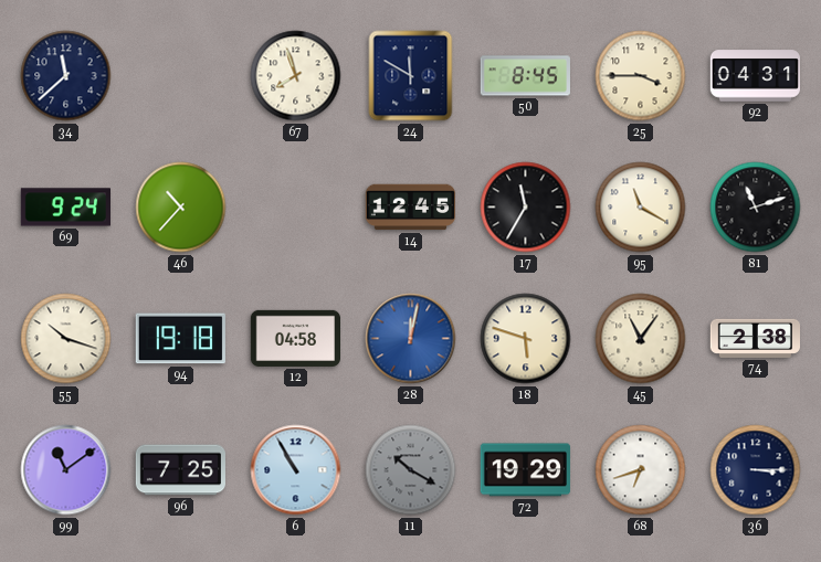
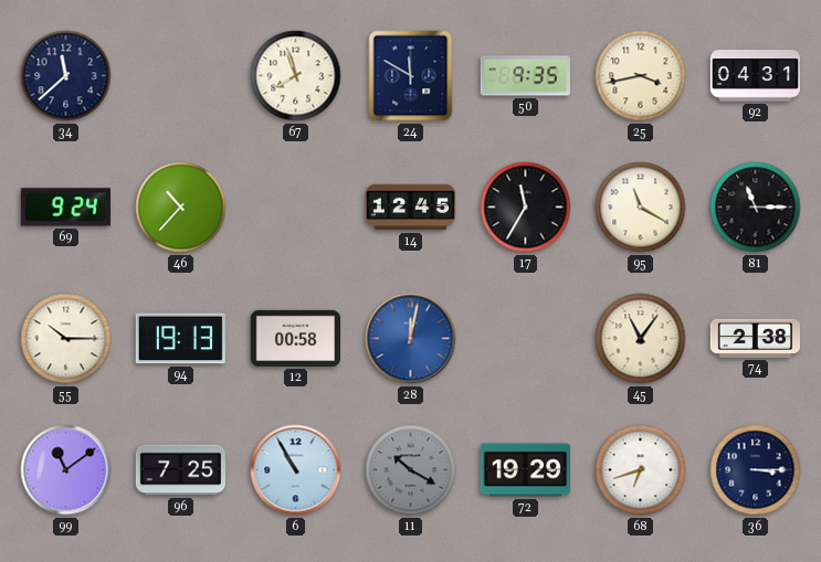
50: 8:45 -> 9:35
25: 3:45 -> 3:43
81: 11:12 -> 11:15
55: 10:18 -> 10:15
94: 19:18 -> 19:13
12: 04:58 -> 00:58
18: 5:48 -> none
